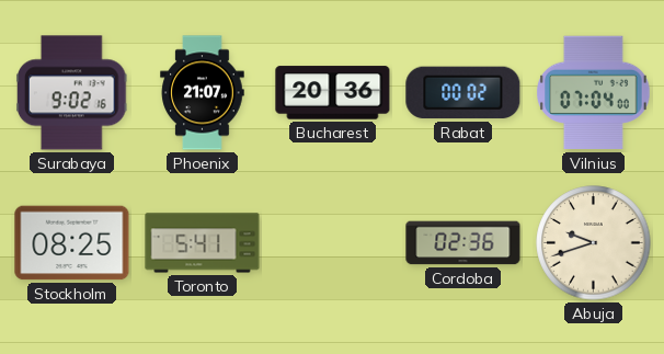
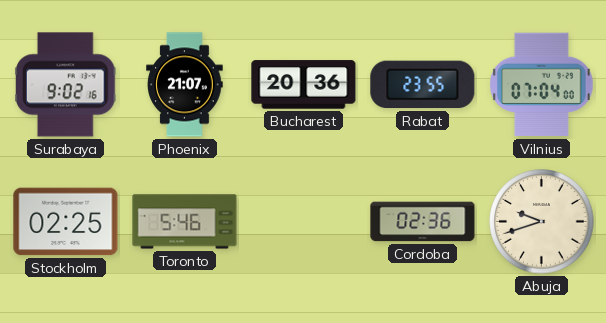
Rabat: 00:02 -> 23:55
Stockholm: 08:25 -> 02:25
Toronto: 5:41 -> 5:46
